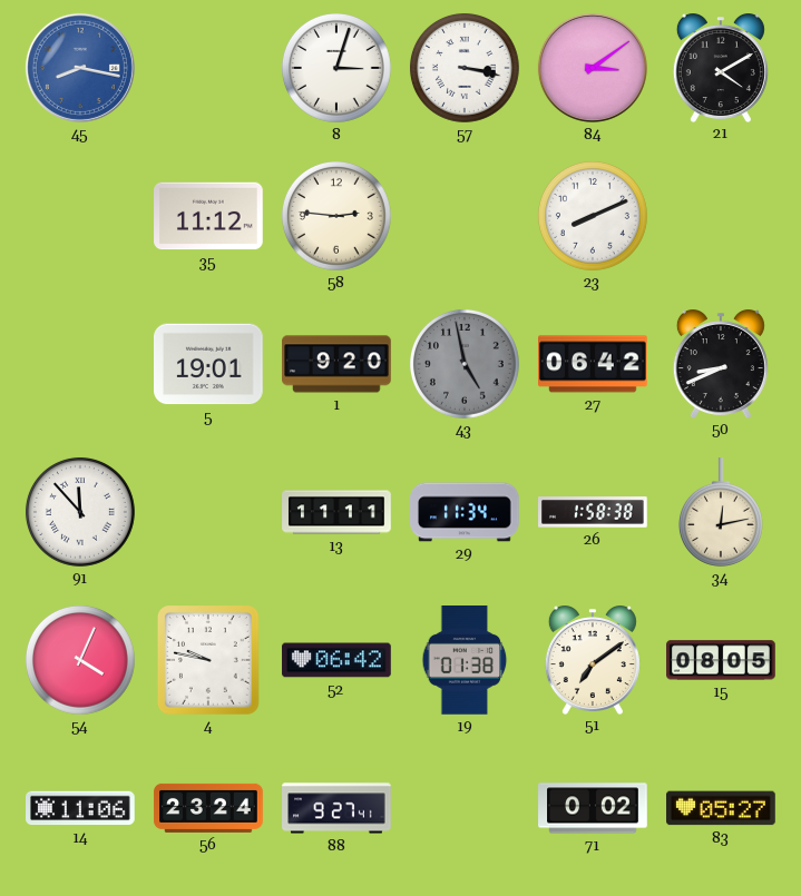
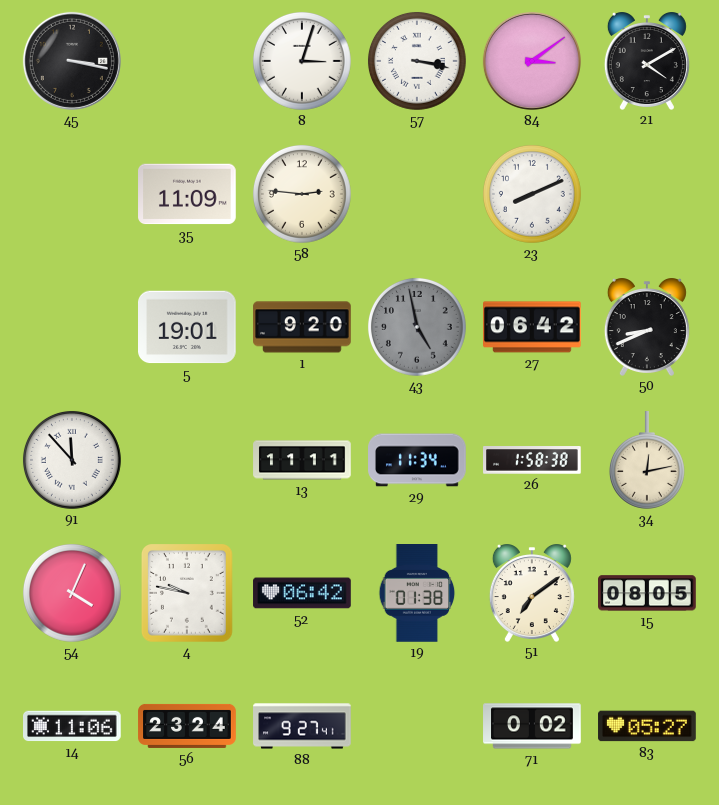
45: 8:17 -> 3:17
45 dial: blue -> black
35: 11:12 -> 11:09
